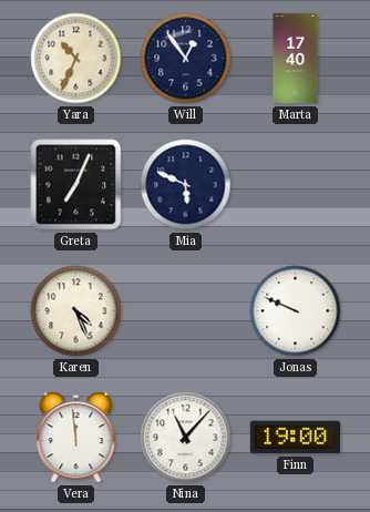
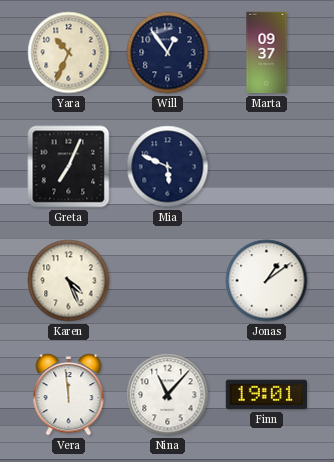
Marta: 17:40 -> 09:37
Jonas: 9:49 -> 1:09
Finn: 19:00 -> 19:01
